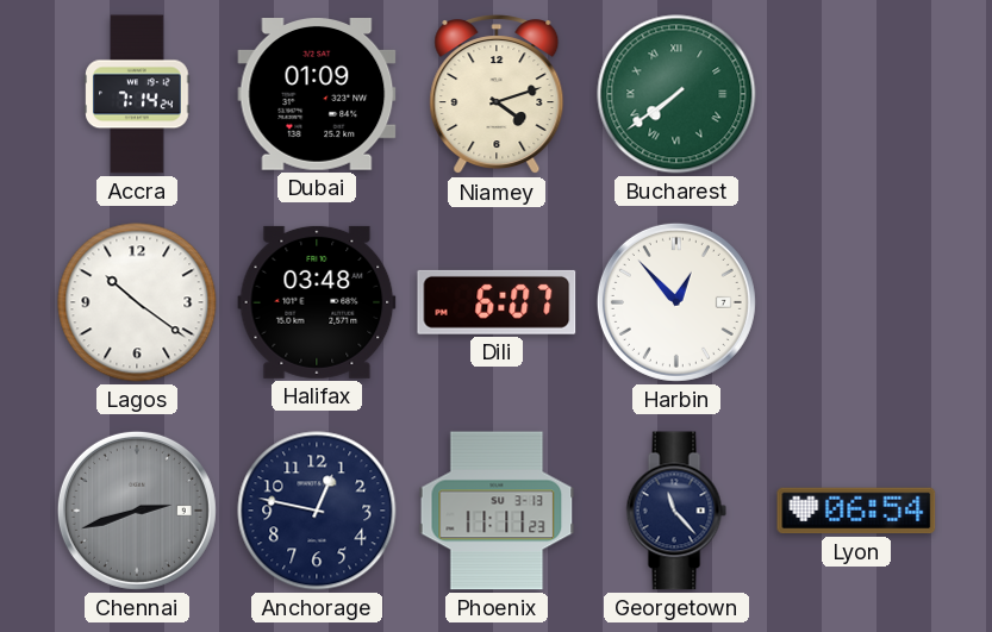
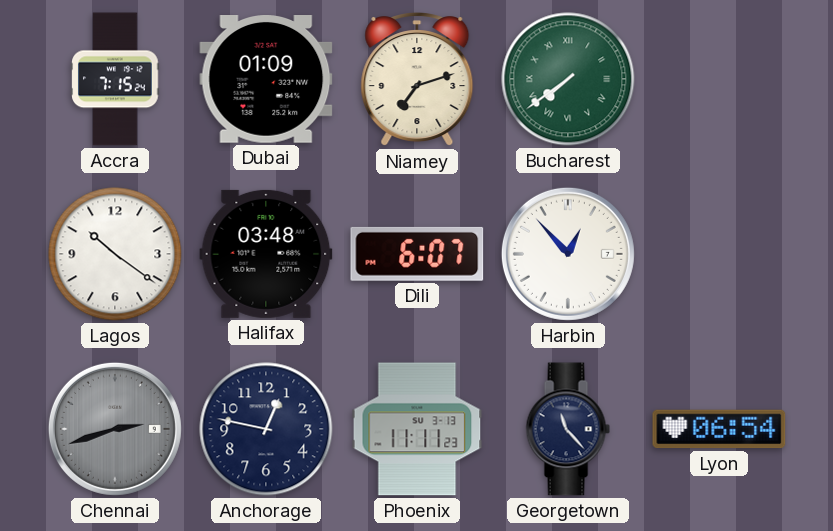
Accra: 7:14 -> 7:15
Niamey: 4:12 -> 7:12
